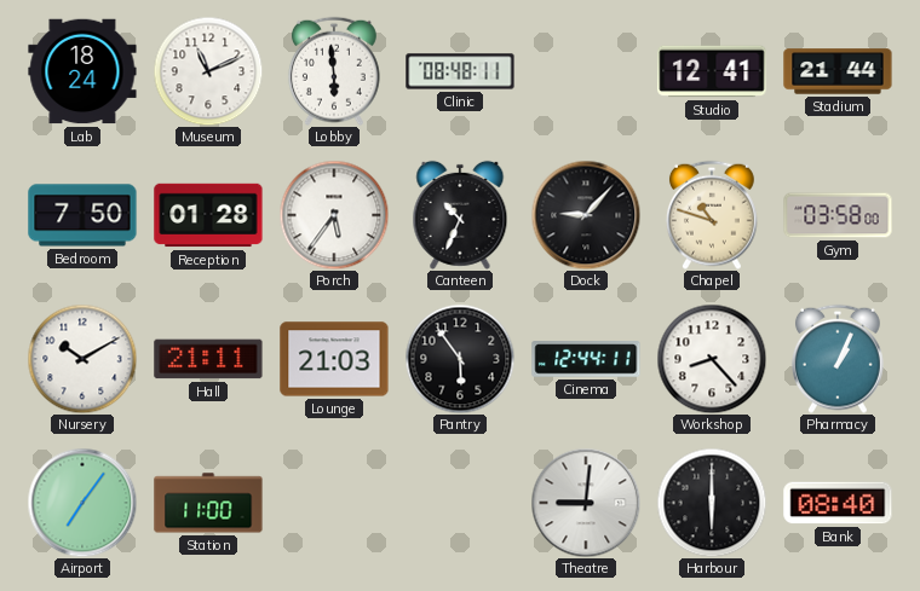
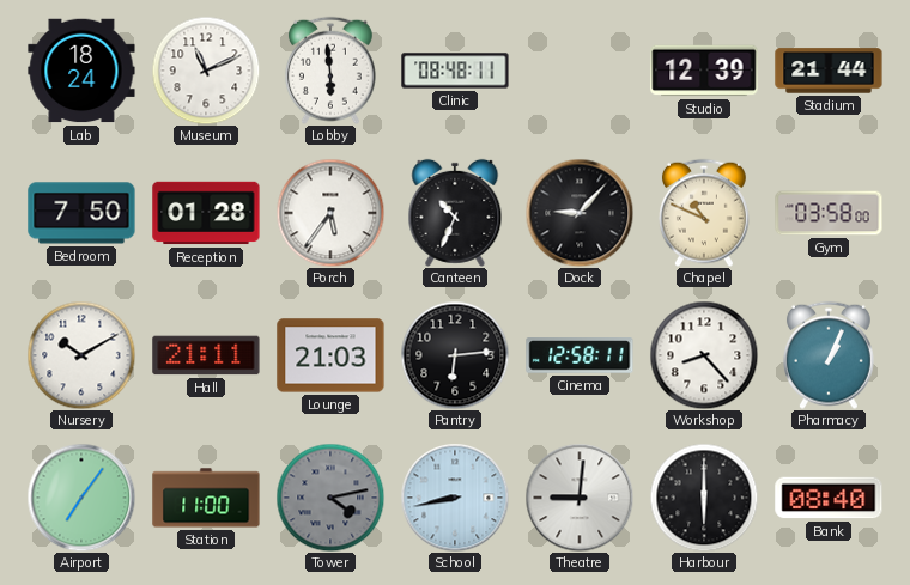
Studio: 12:41 -> 12:39
Chapel: 10:48 -> 10:49
Pantry: 5:54 -> 6:14
Cinema: 12:44 -> 12:58
Tower: none -> 4:13
School: none -> 8:43
